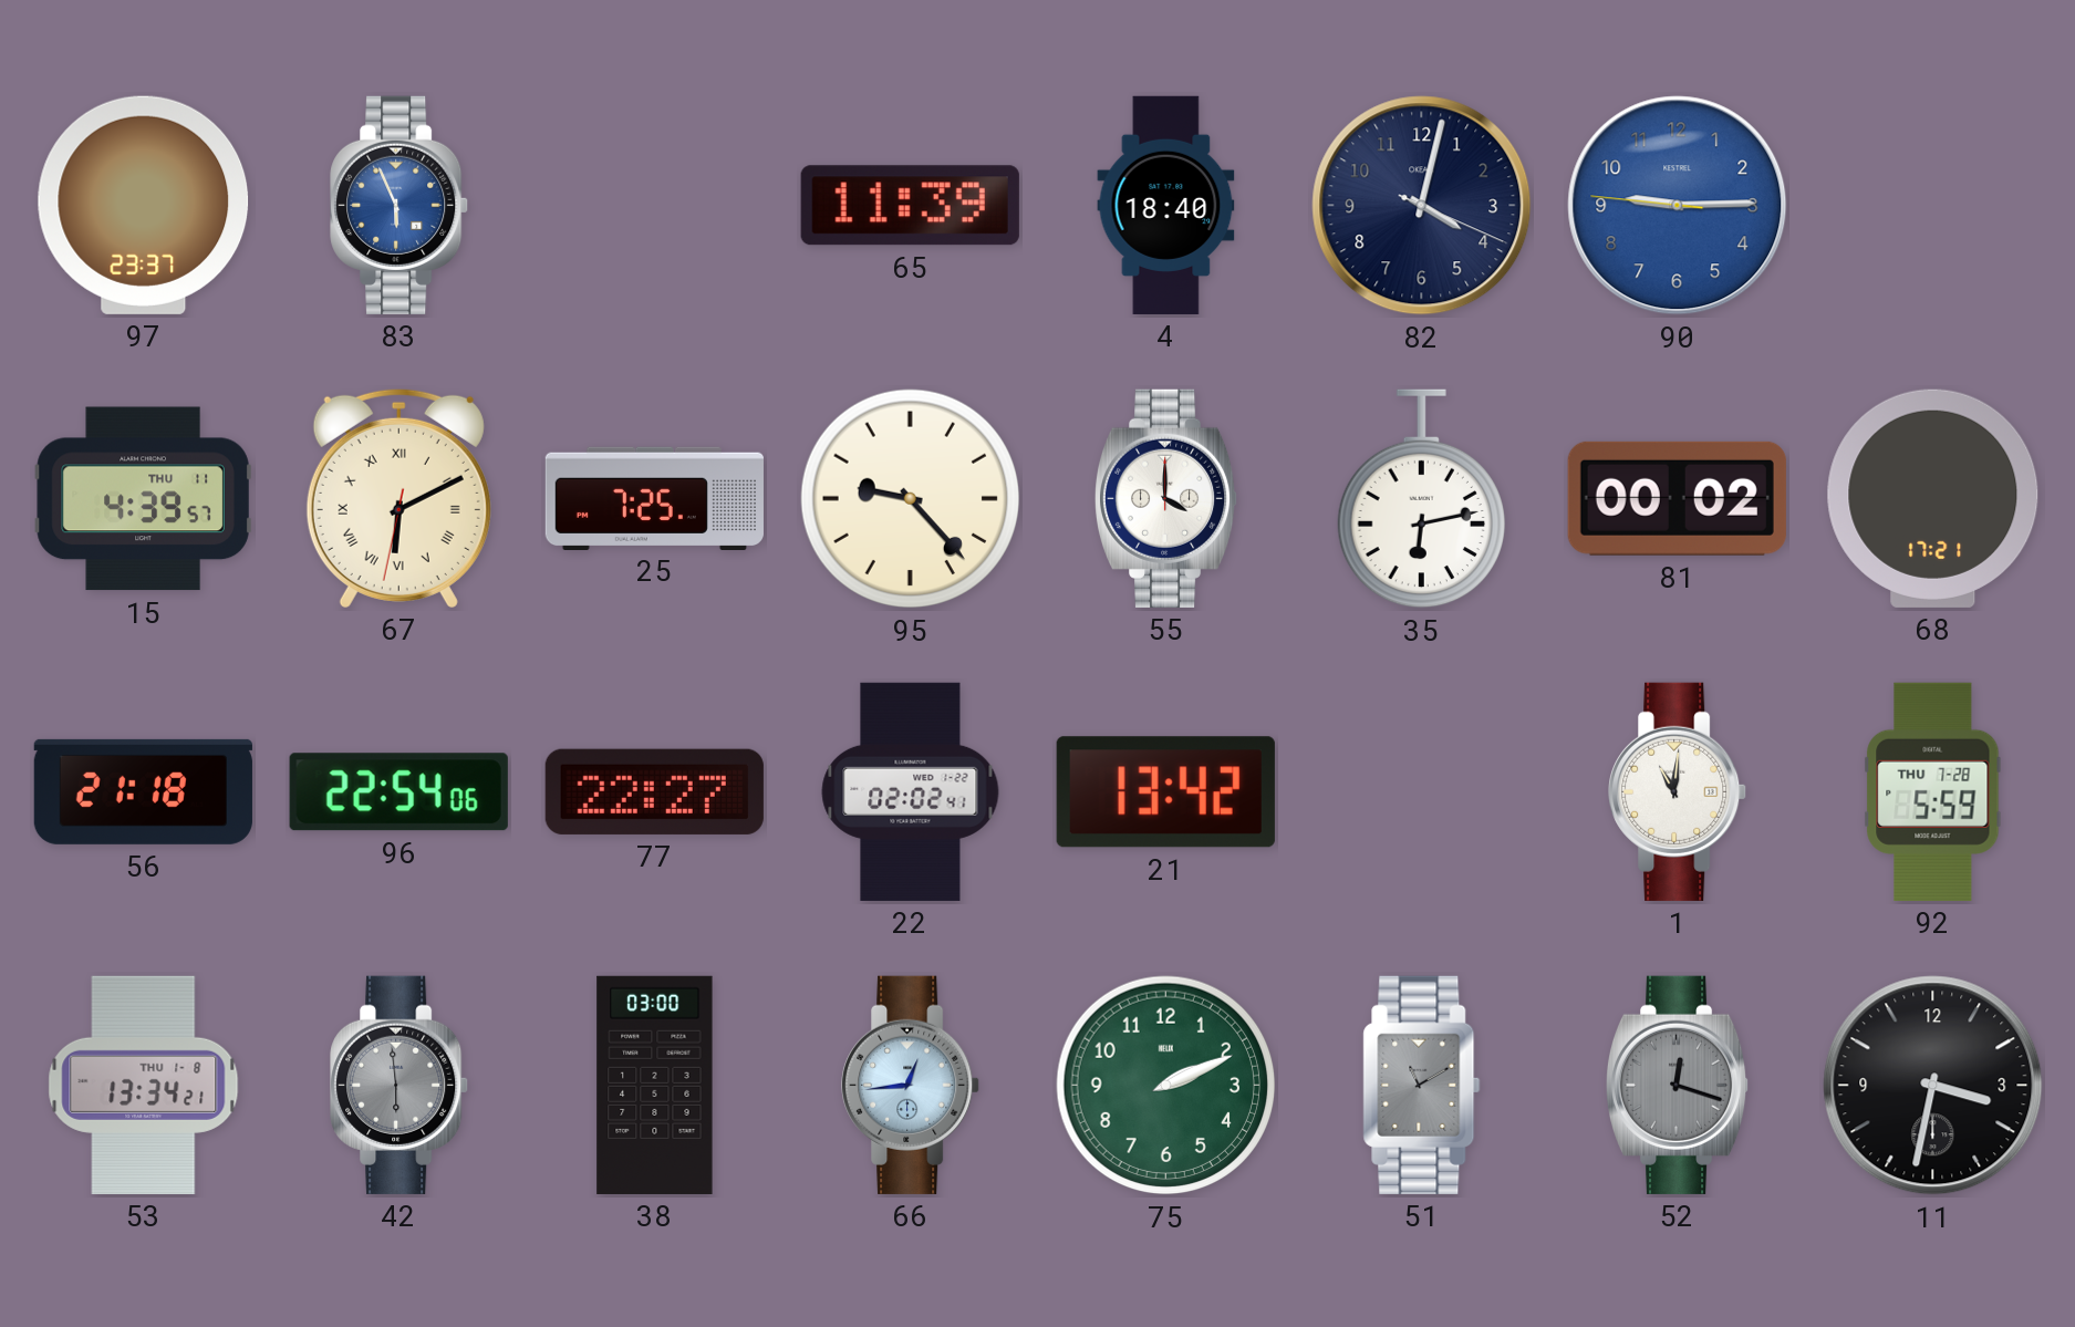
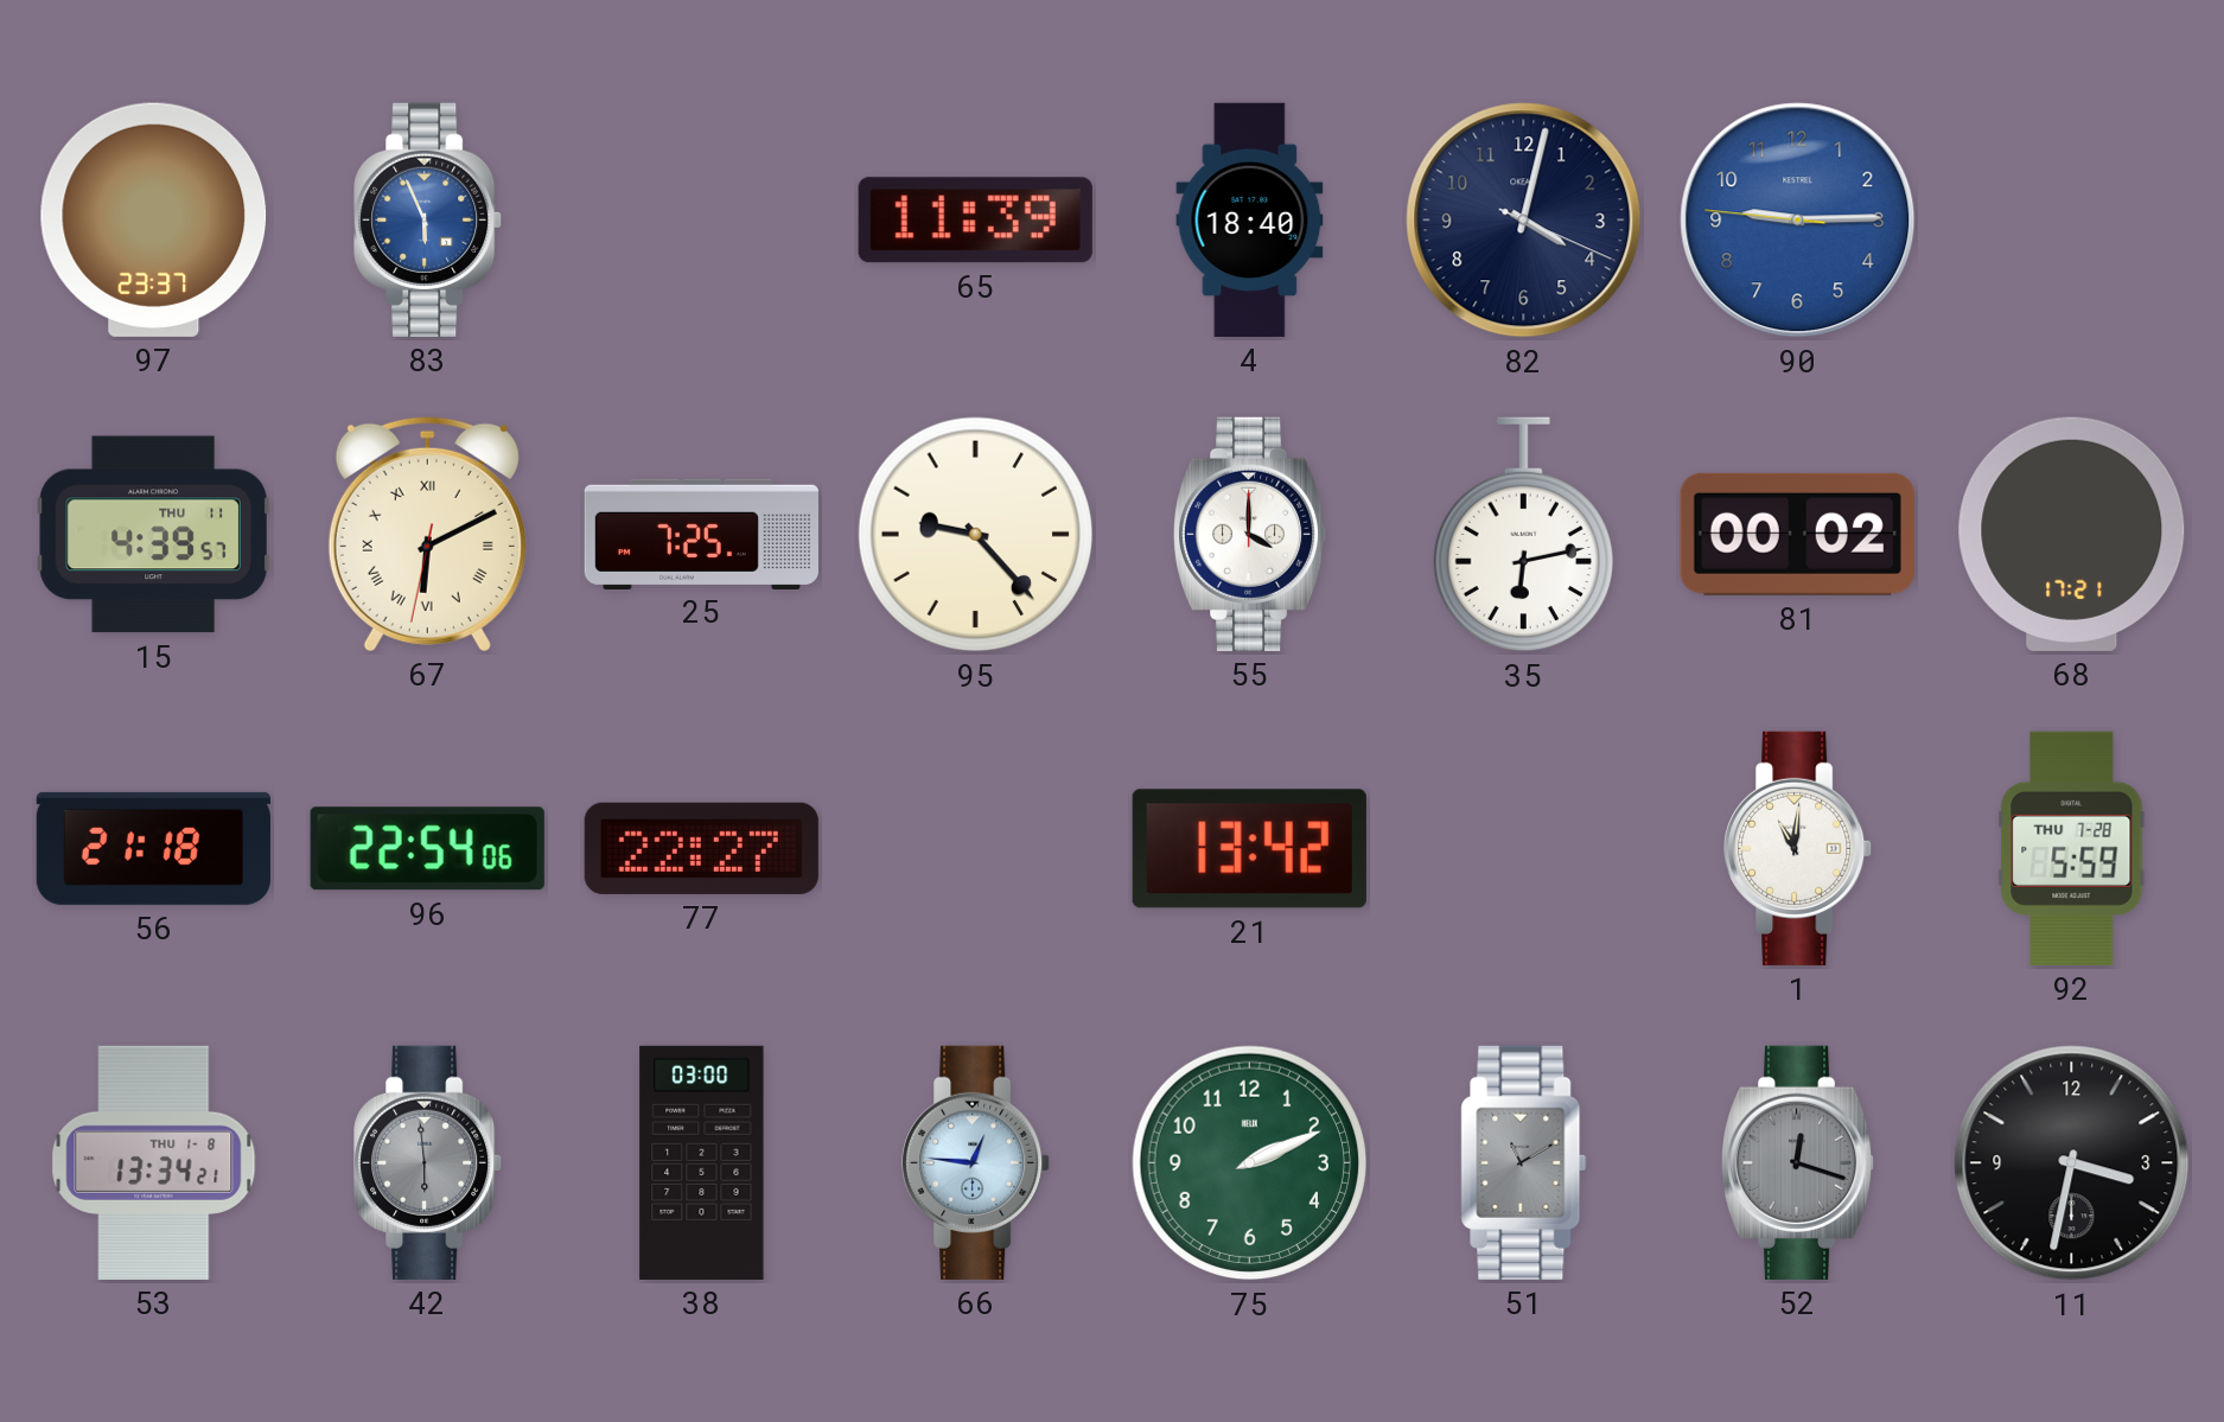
22: 02:02 -> none
66: 12:44 -> 12:46
